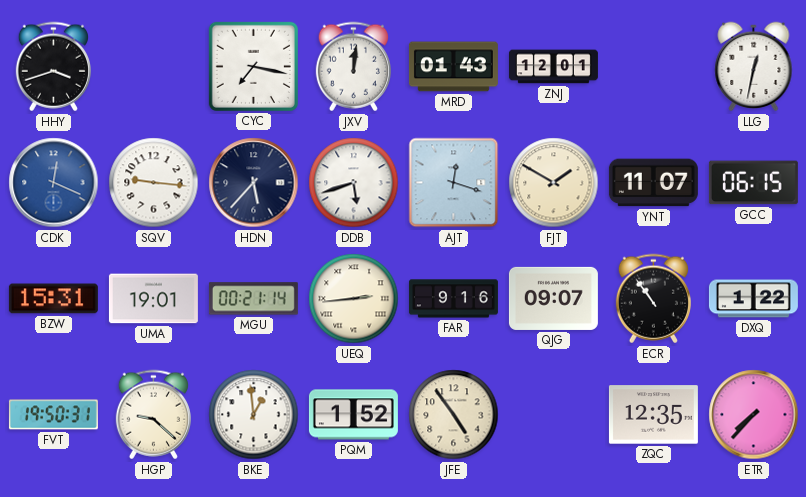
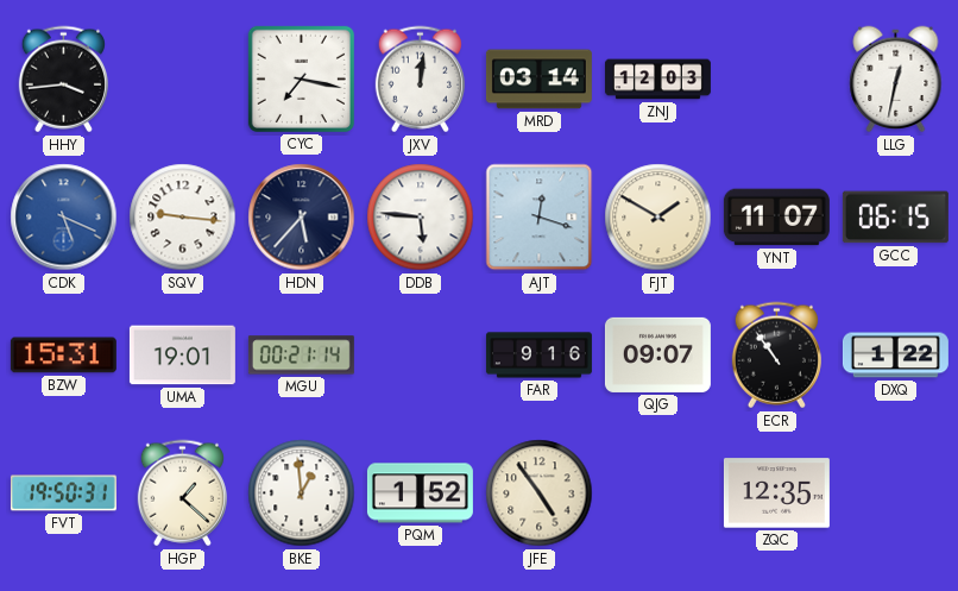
HHY: 3:42 -> 3:44
MRD: 01:43 -> 03:14
ZNJ: 12:01 -> 12:03
CDK: 12:19 -> 5:19
DDB: 5:42 -> 5:46
UEQ: 2:44 -> none
HGP: 9:22 -> 1:22
ETR: 7:37 -> none
